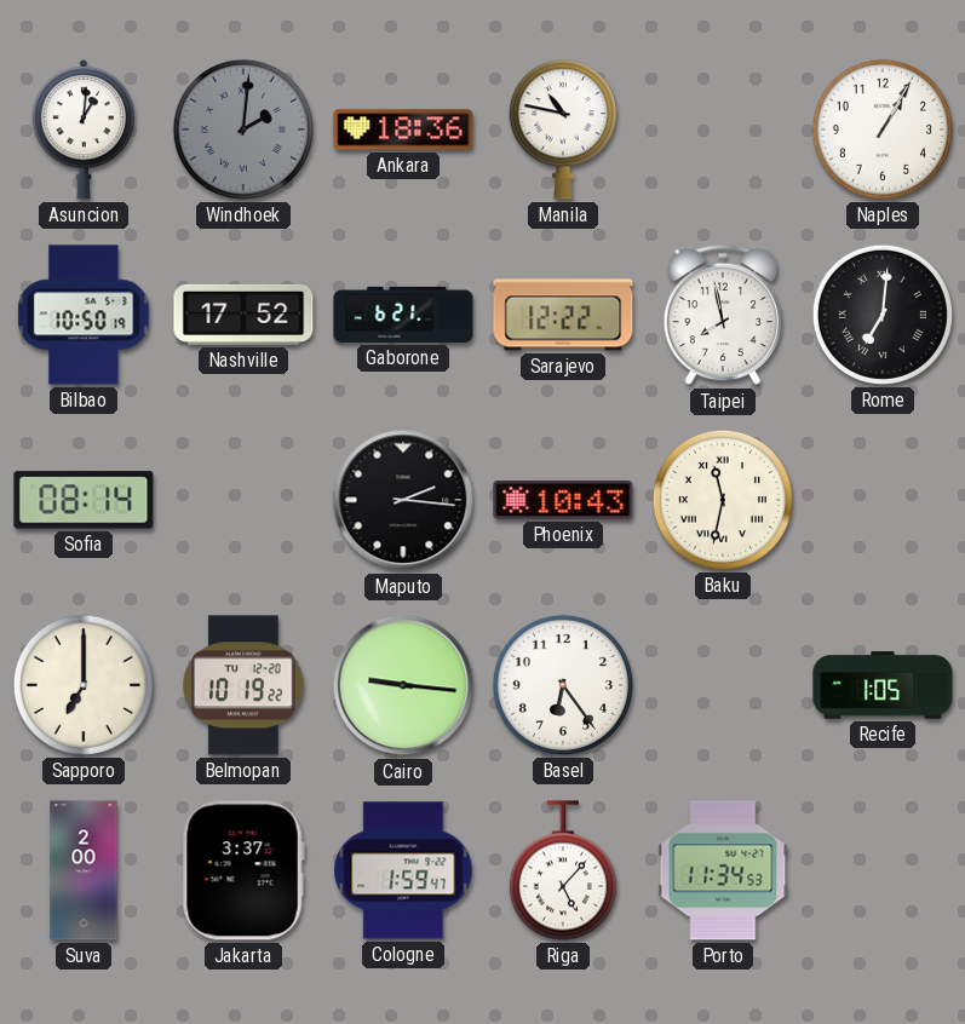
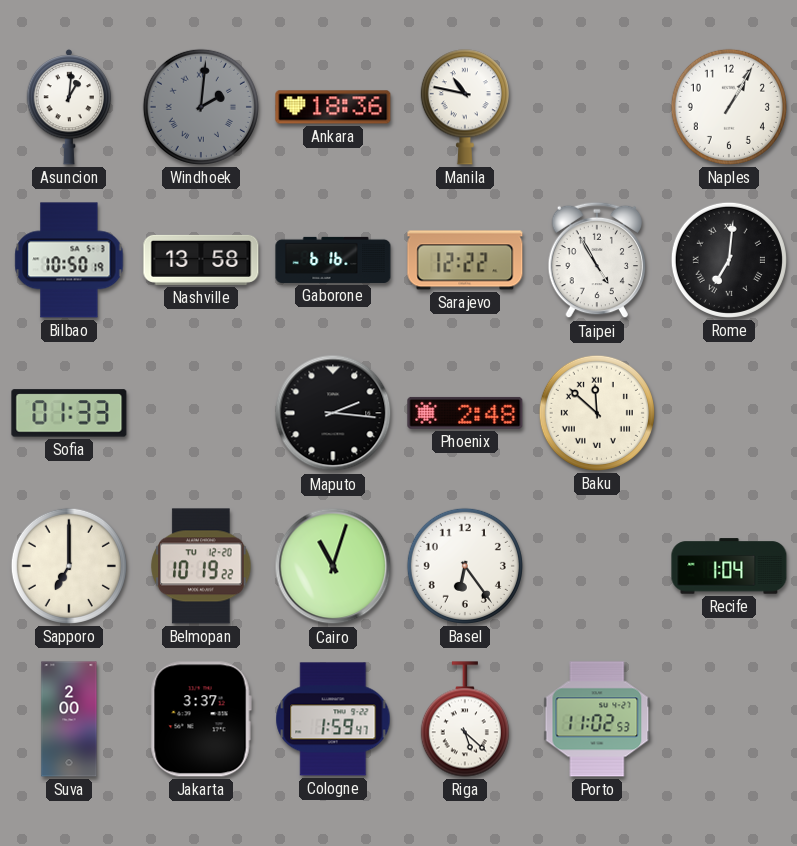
Nashville: 17:52 -> 13:58
Gaborone: 6:21 -> 6:16
Taipei: 7:58 -> 4:55
Sofia: 08:14 -> 01:33
Phoenix: 10:43 -> 2:48
Baku: 11:32 -> 11:52
Cairo: 9:16 -> 11:03
Recife: 1:05 -> 1:04
Riga: 5:07 -> 5:22
Porto: 11:34 -> 11:02
